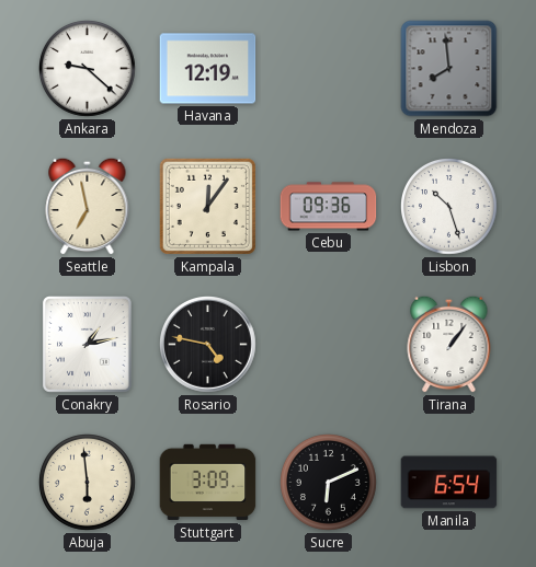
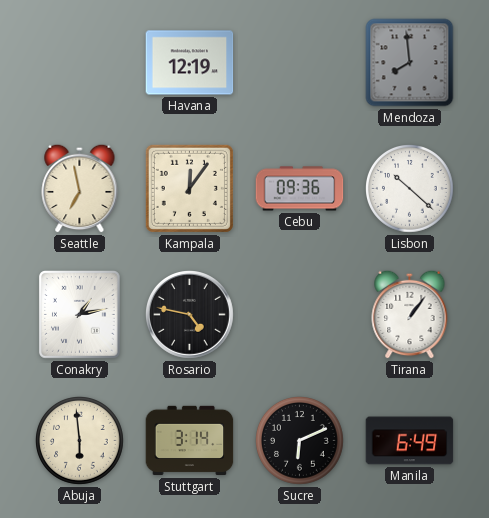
Ankara: 9:22 -> none
Lisbon: 10:27 -> 10:22
Stuttgart: 3:09 -> 3:14
Manila: 6:54 -> 6:49
